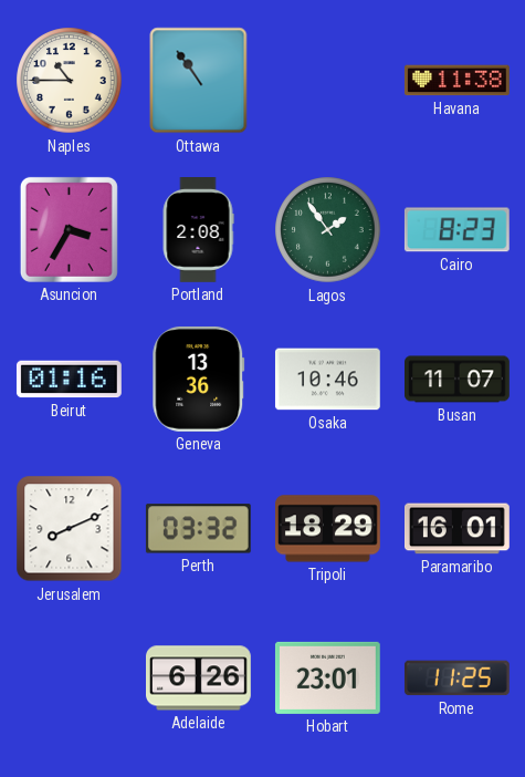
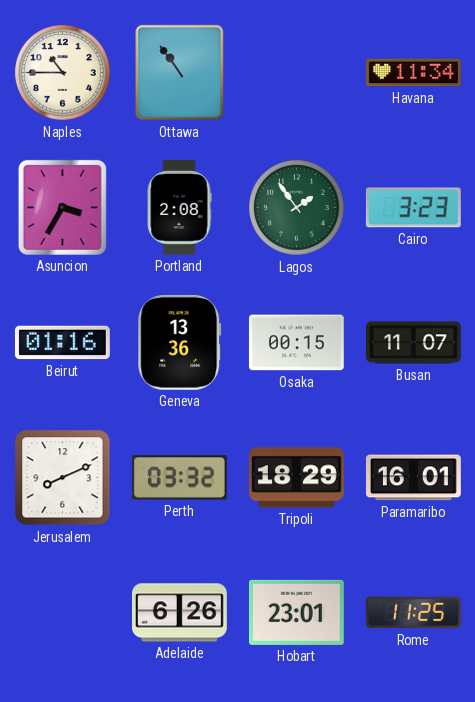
Havana: 11:38 -> 11:34
Cairo: 8:23 -> 3:23
Osaka: 10:46 -> 00:15
